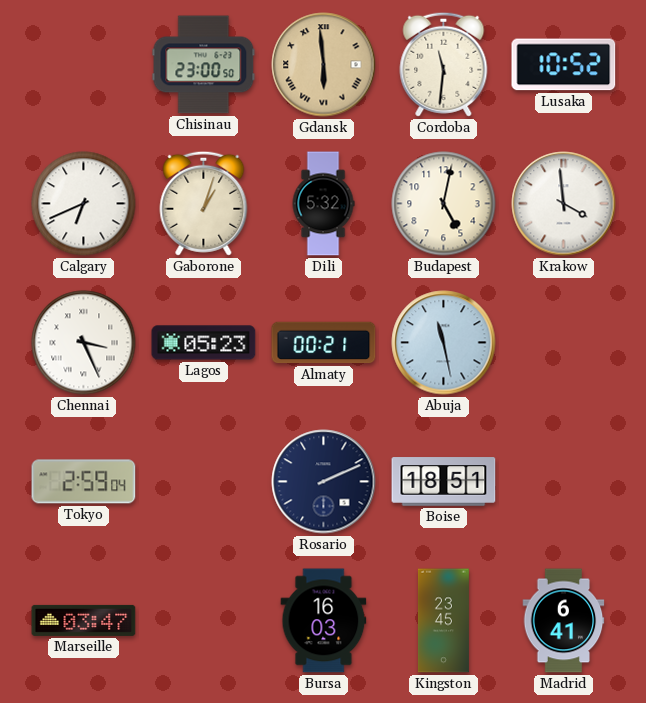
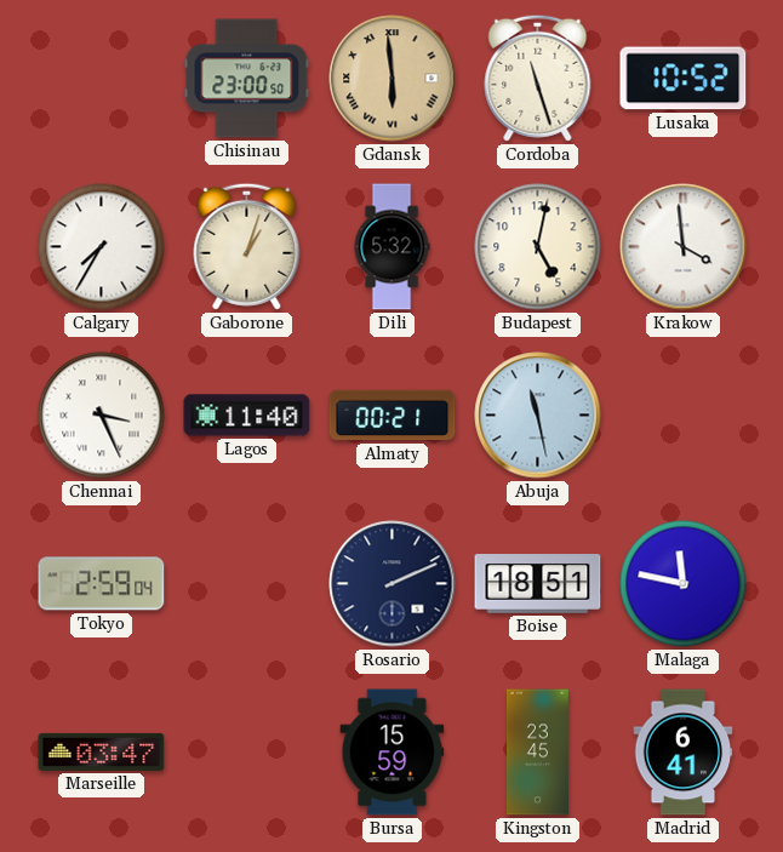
Cordoba: 11:31 -> 11:27
Calgary: 6:41 -> 7:35
Lagos: 05:23 -> 11:40
Malaga: none -> 11:47
Bursa: 16:03 -> 15:59
